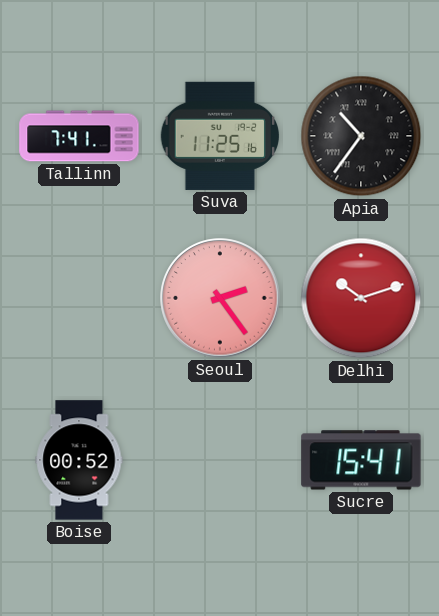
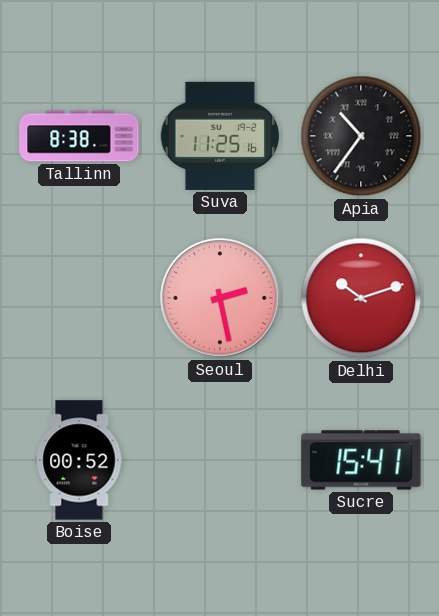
Tallinn: 7:41 -> 8:38
Seoul: 2:24 -> 2:28
